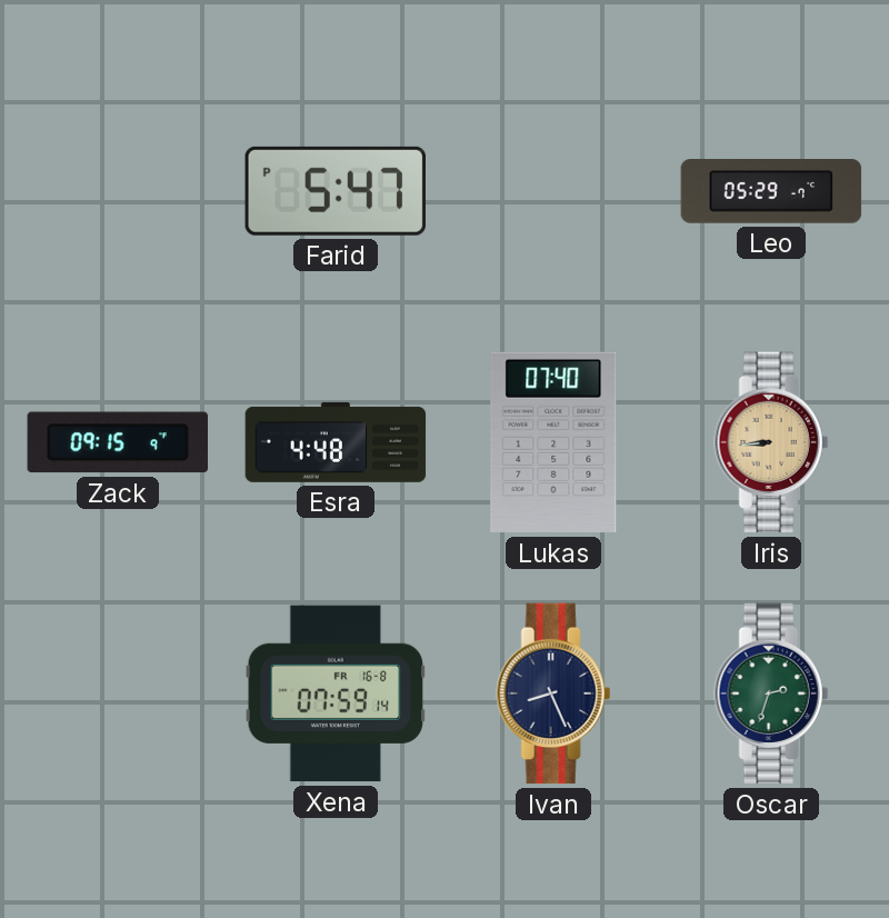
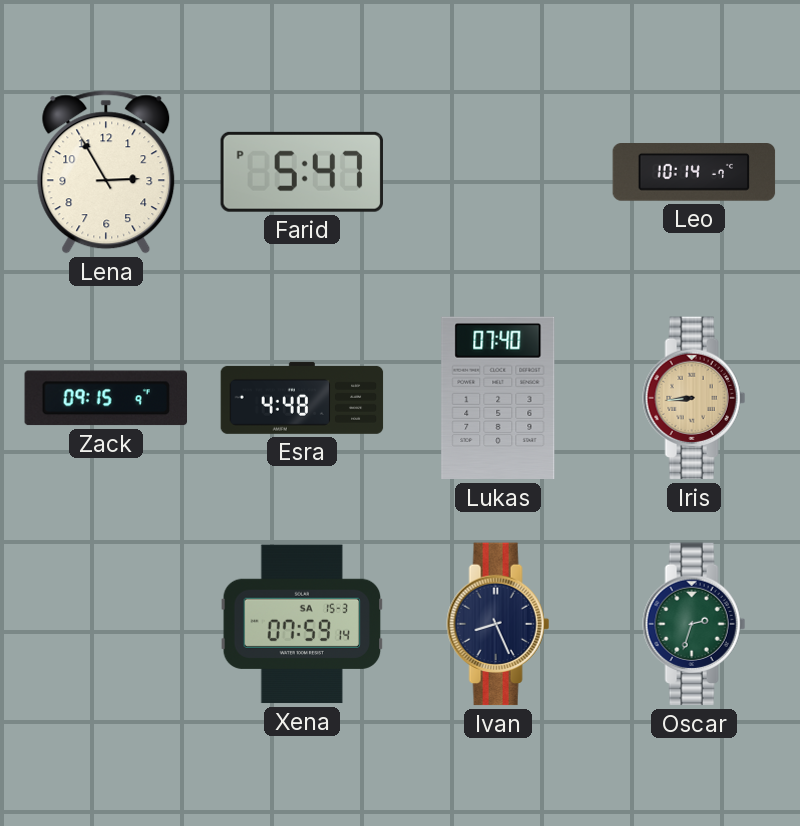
Lena: none -> 2:55
Leo: 05:29 -> 10:14
Xena date: FR 16-8 -> SA 15-3
